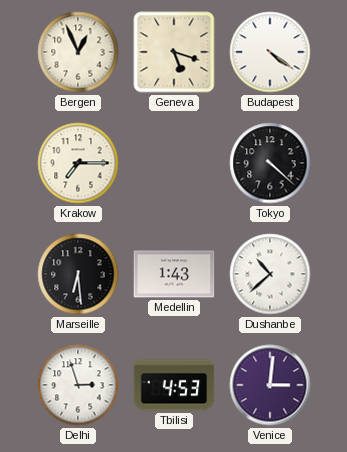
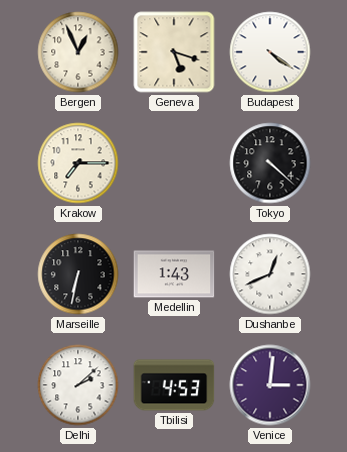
Marseille: 6:29 -> 6:32
Dushanbe: 10:38 -> 12:41
Delhi: 2:57 -> 2:08
